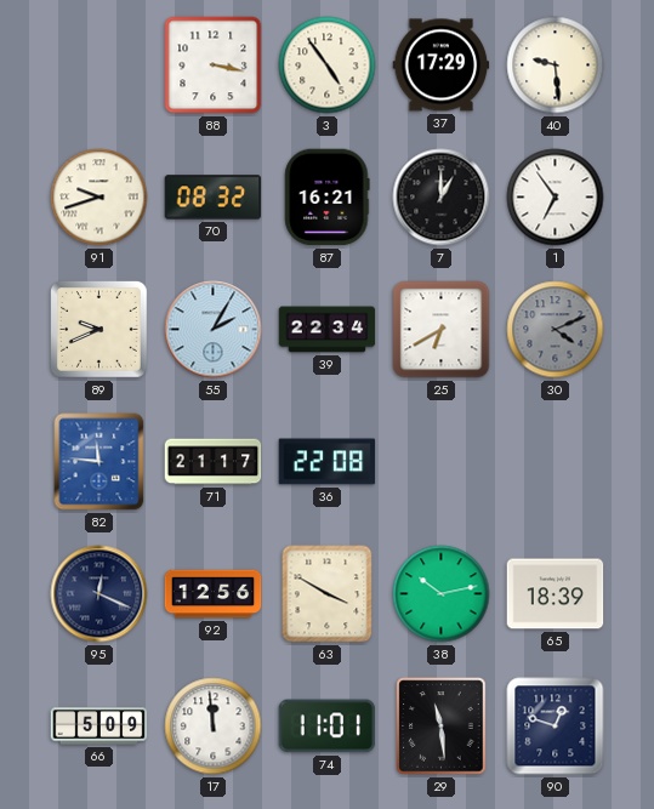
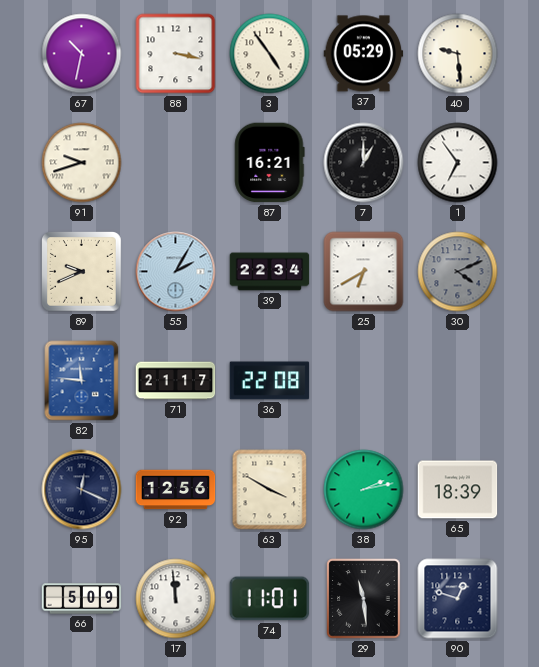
67: none -> 10:32
37: 17:29 -> 05:29
70: 08:32 -> none
38: 10:13 -> 2:13
